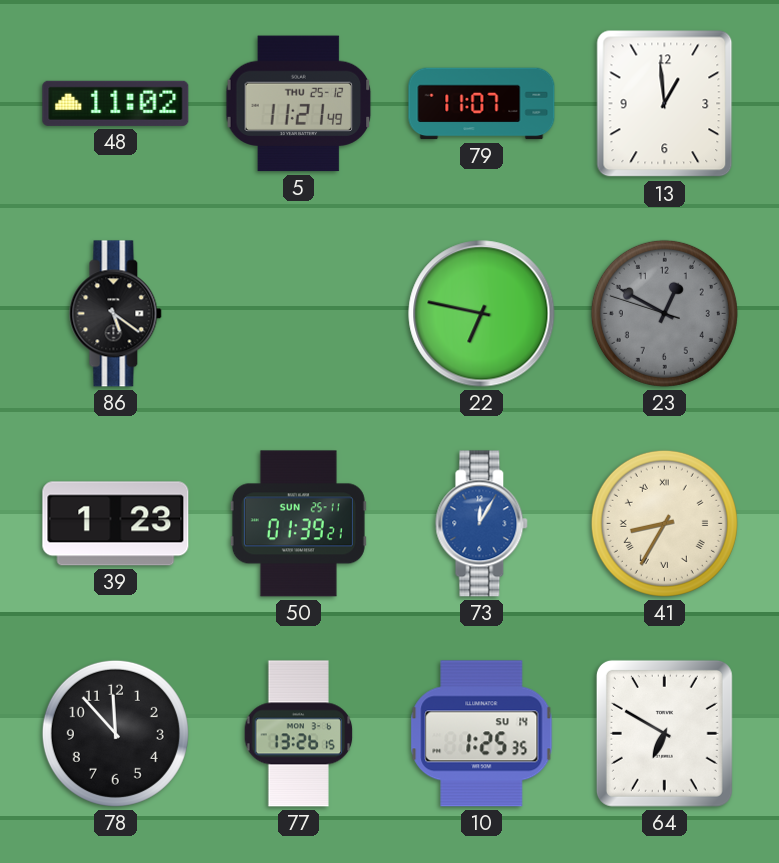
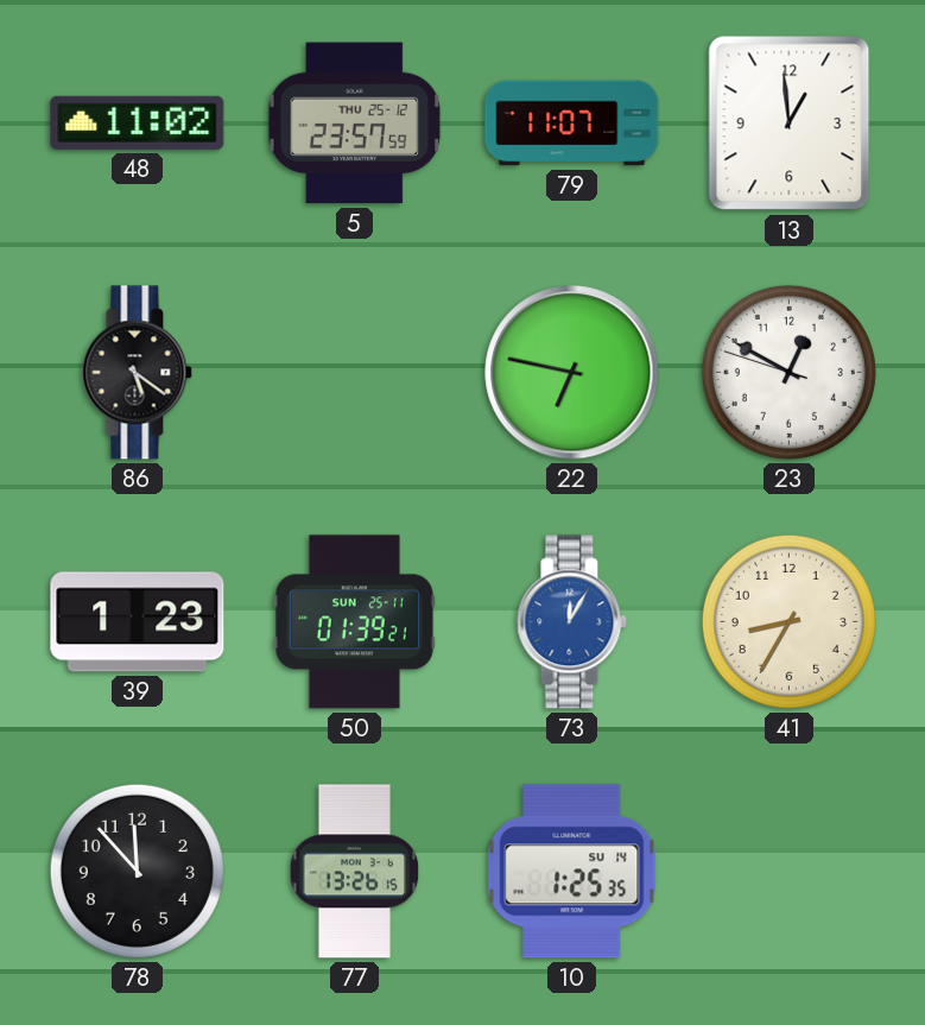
5: 11:21 -> 23:57
23 dial: grey -> white
41 numerals: Roman -> Arabic
64: 6:50 -> none
